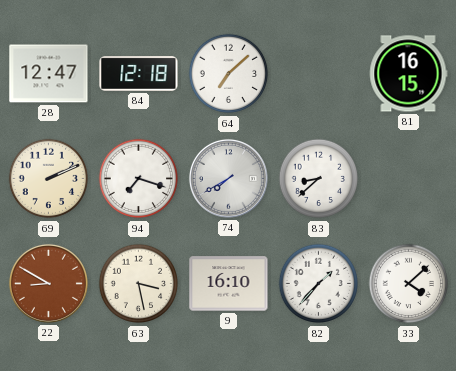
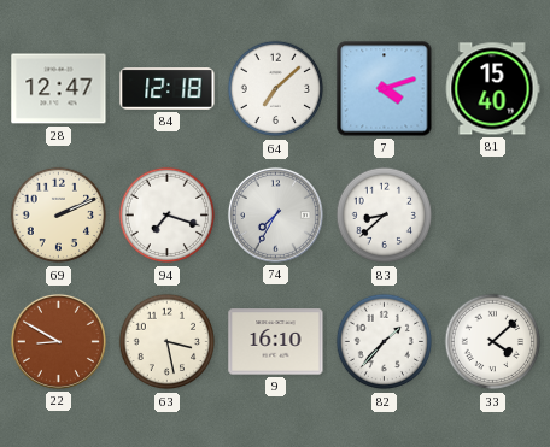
7: none -> 4:12
81: 16:15 -> 15:40
74: 7:40 -> 7:35
